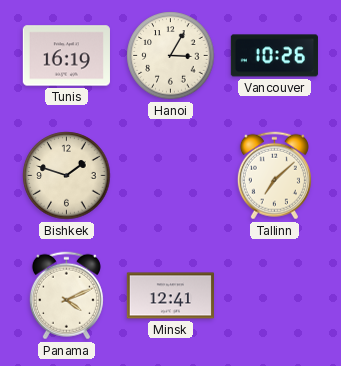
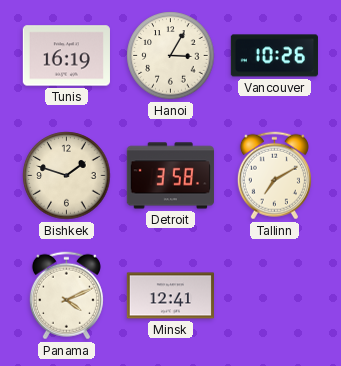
Detroit: none -> 3:58
Tallinn: 7:08 -> 7:10
